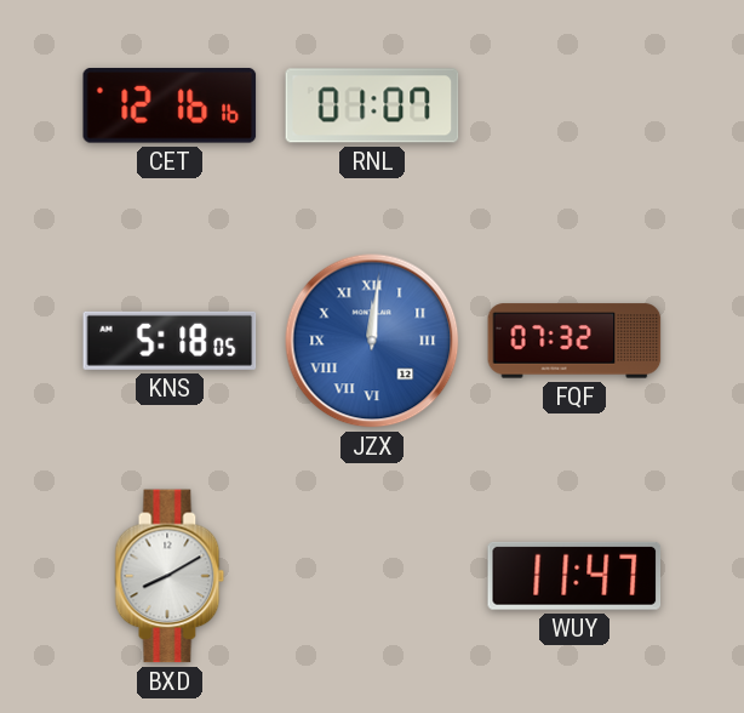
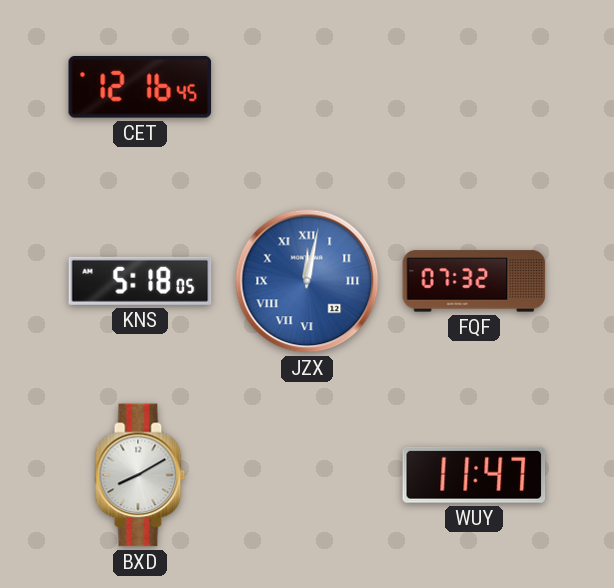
CET: 12:16:16 -> 12:16:45
RNL: 01:07 -> none
JZX: 12:01 -> 12:02
